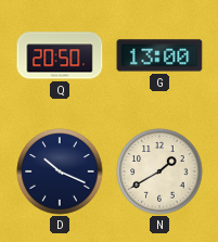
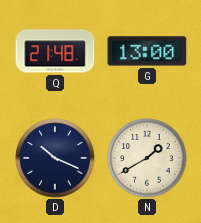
Q: 20:50 -> 21:48
